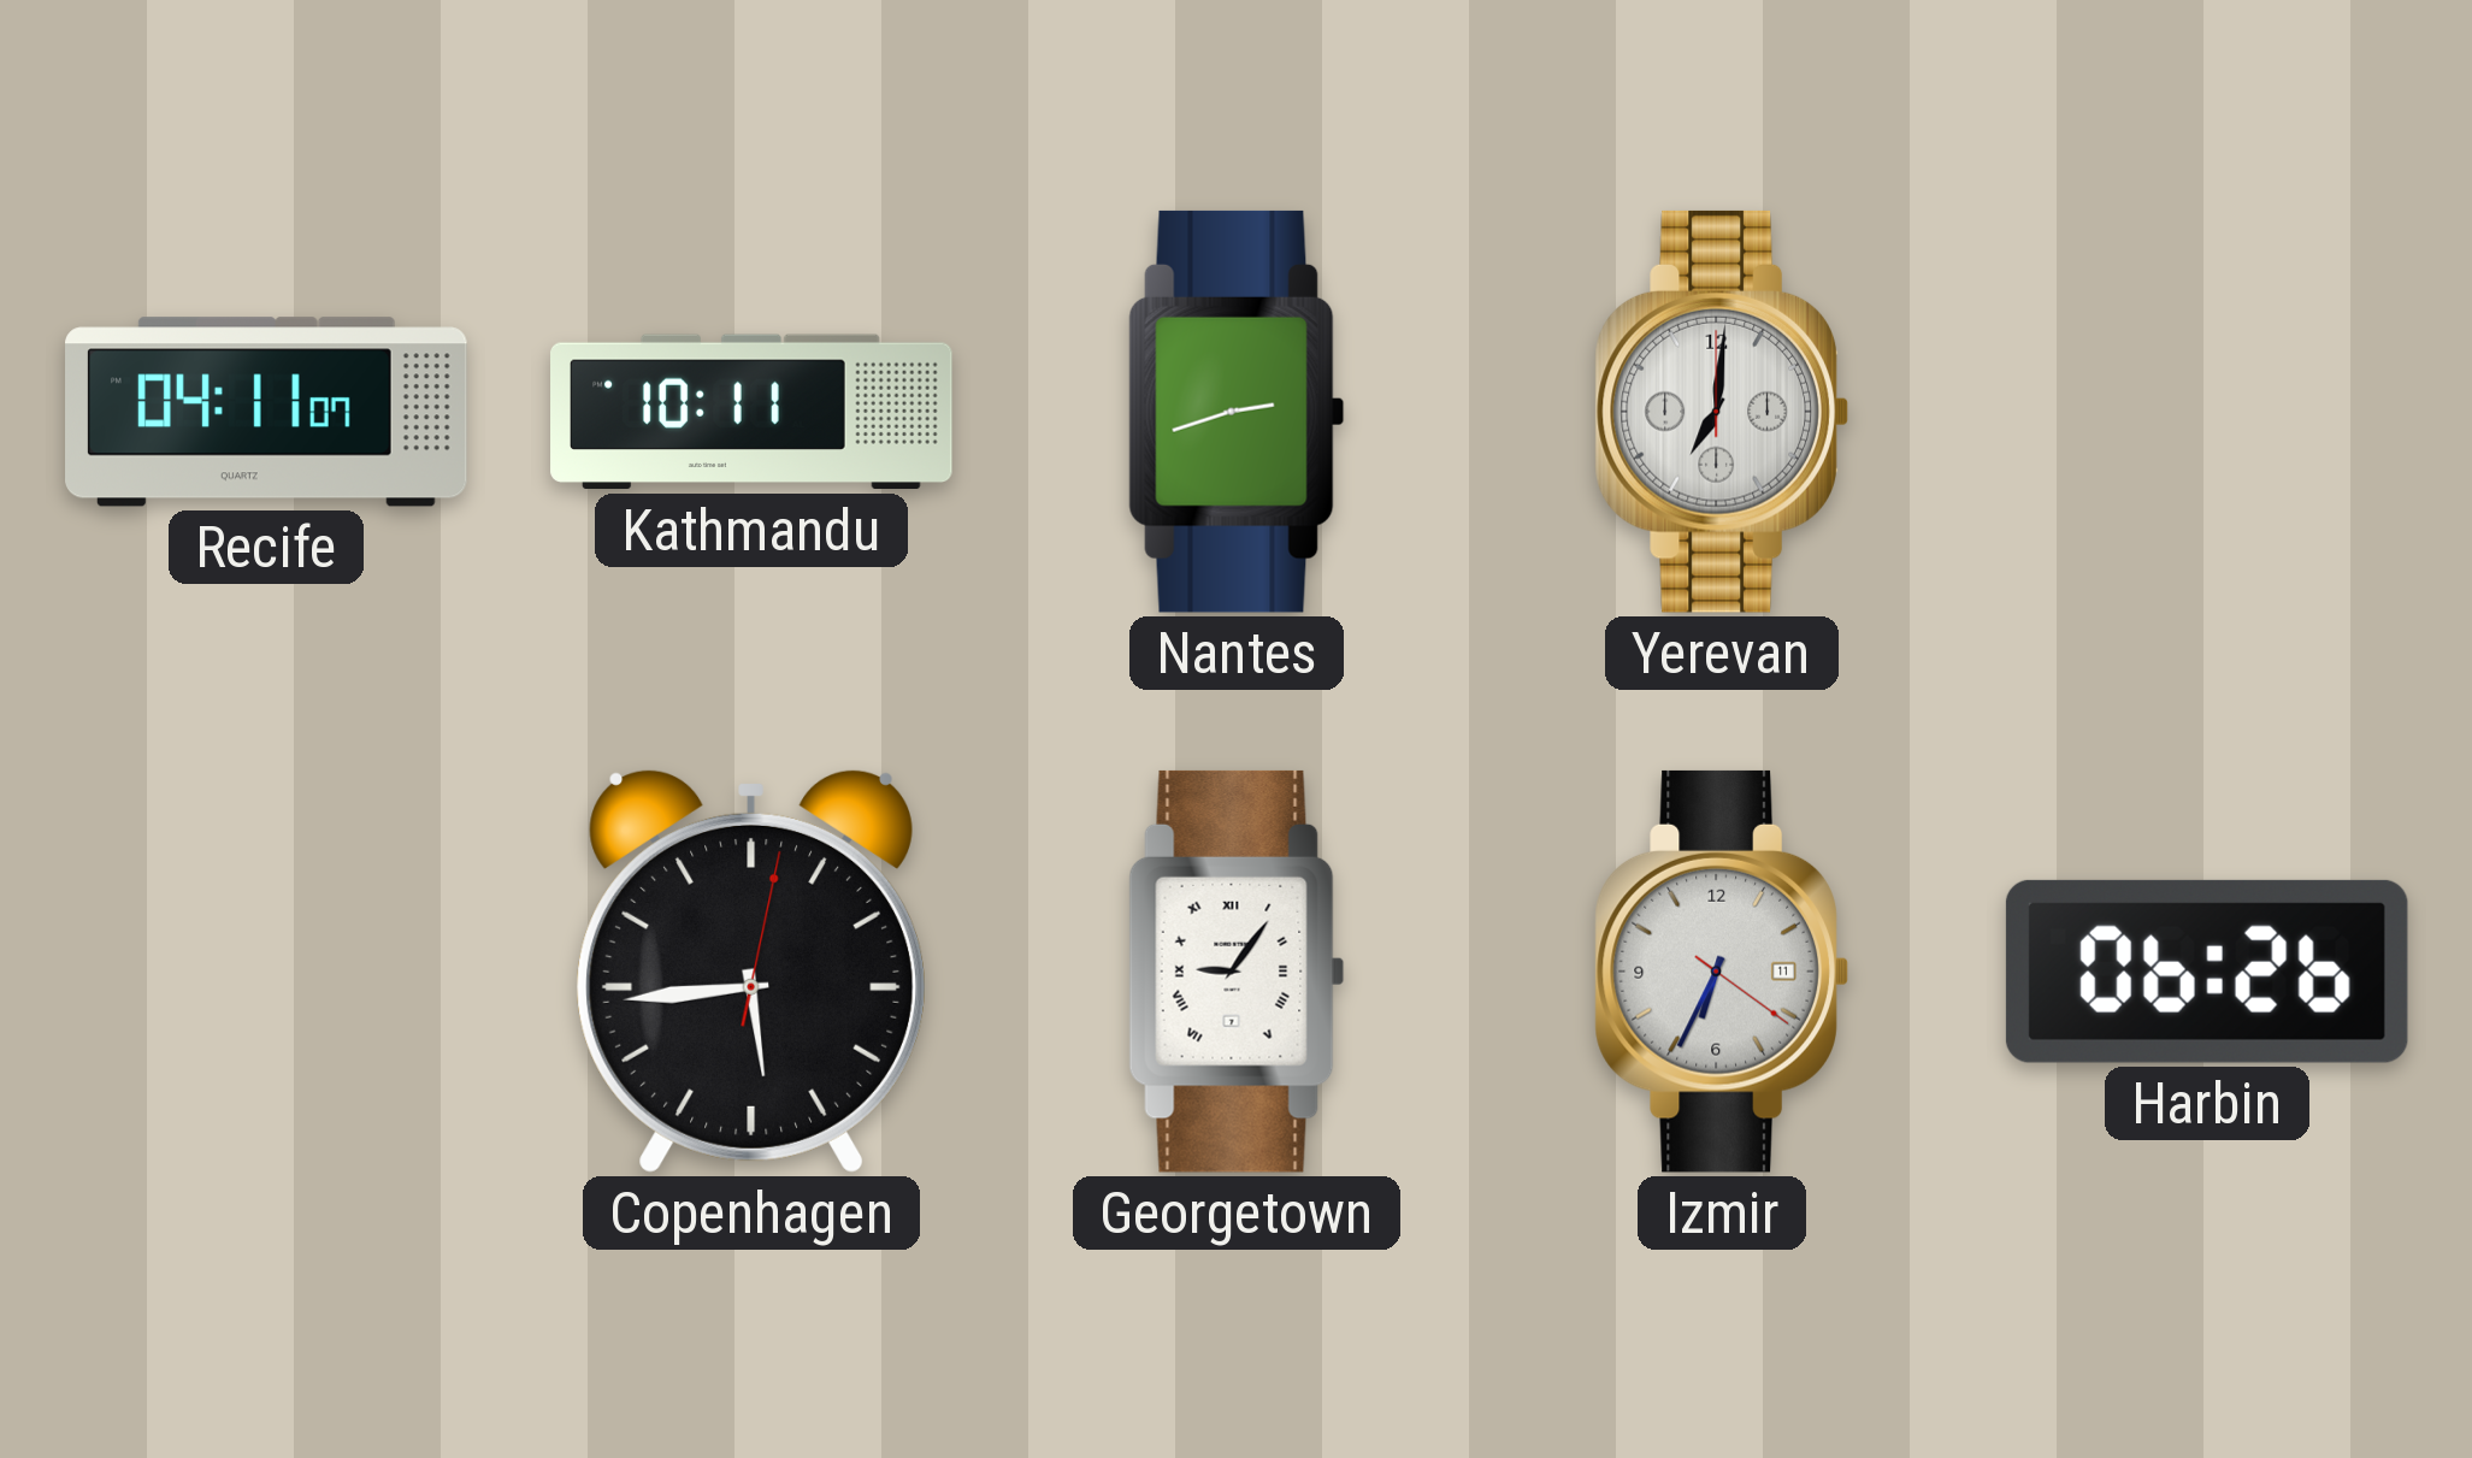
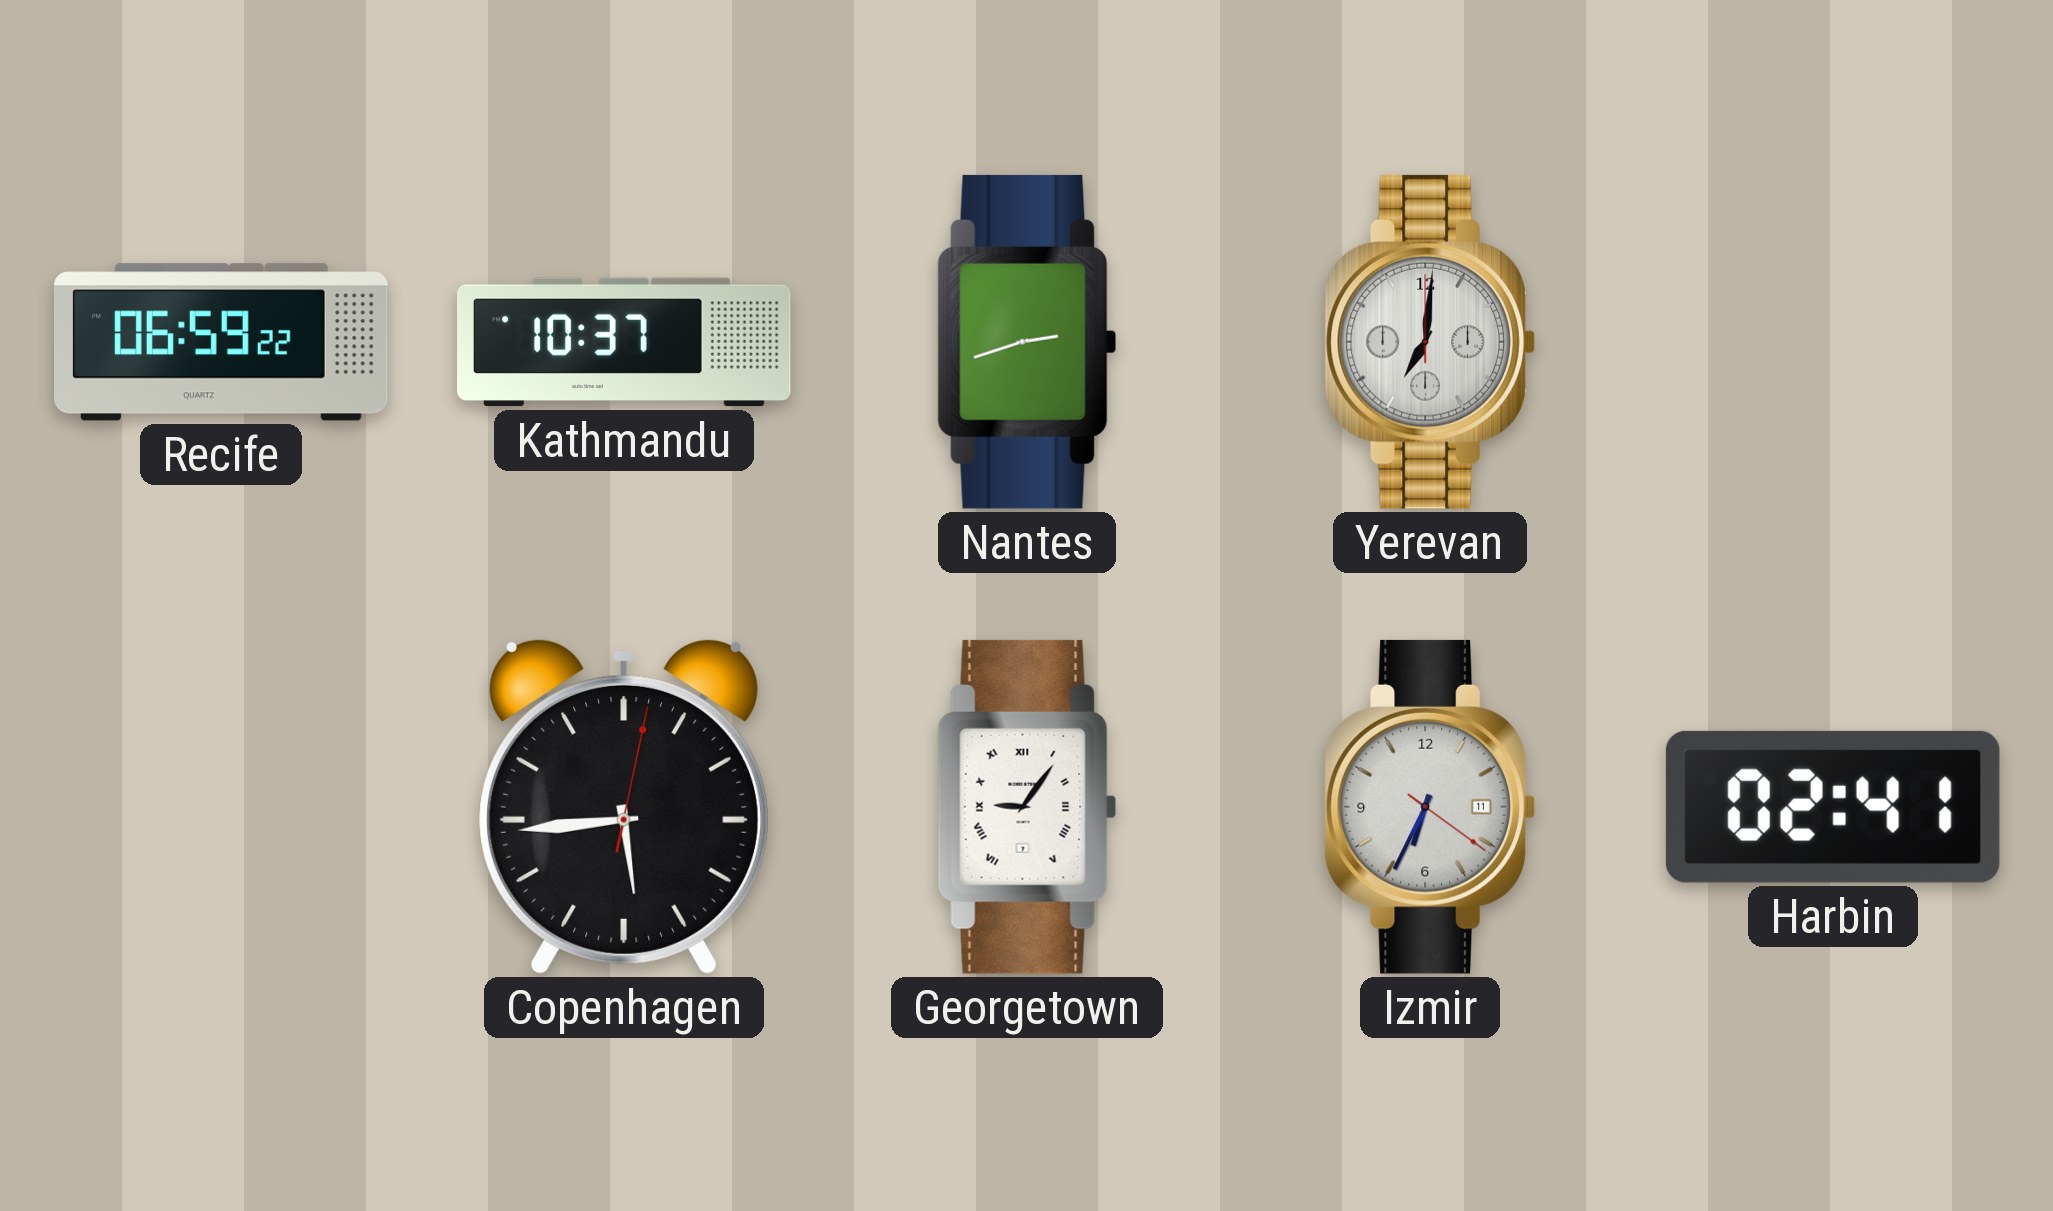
Recife: 04:11 -> 06:59
Kathmandu: 10:11 -> 10:37
Harbin: 06:26 -> 02:41
